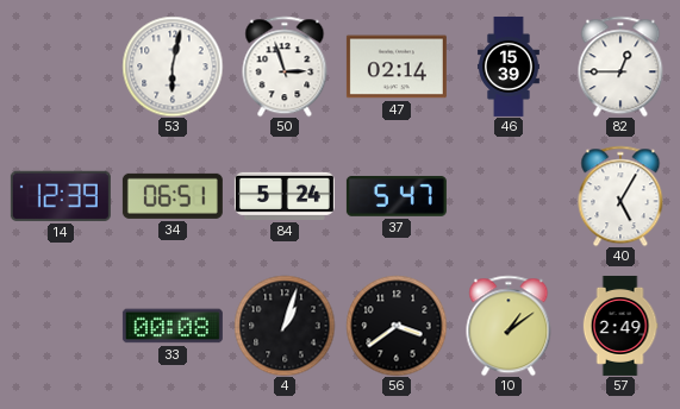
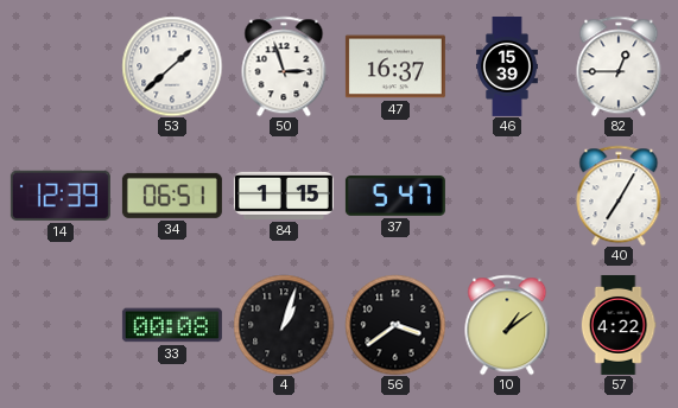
53: 6:02 -> 1:38
47: 02:14 -> 16:37
84: 5:24 -> 1:15
40: 5:05 -> 7:05
57: 2:49 -> 4:22
